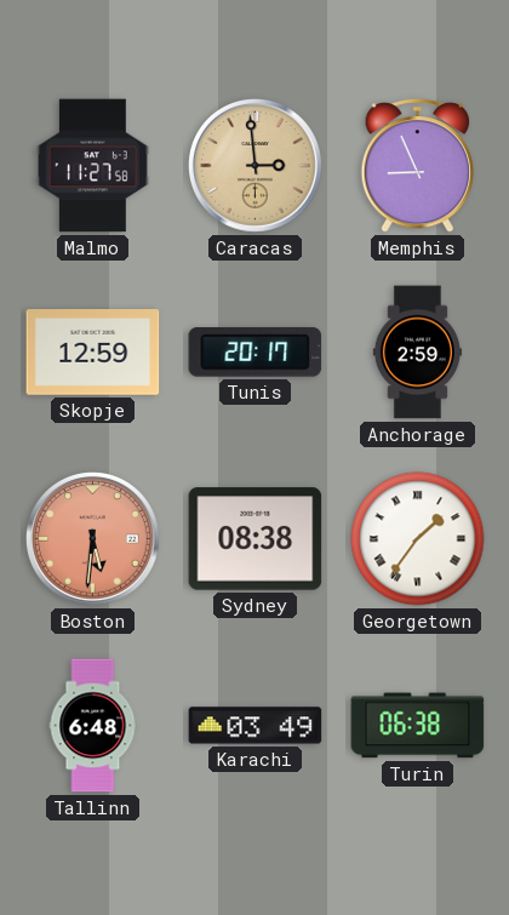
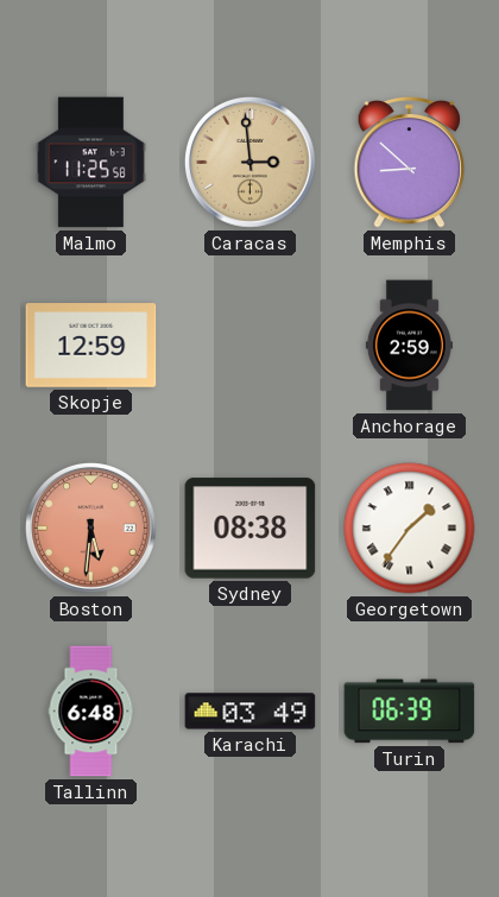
Malmo: 11:27 -> 11:25
Memphis: 8:56 -> 8:52
Tunis: 20:17 -> none
Turin: 06:38 -> 06:39
